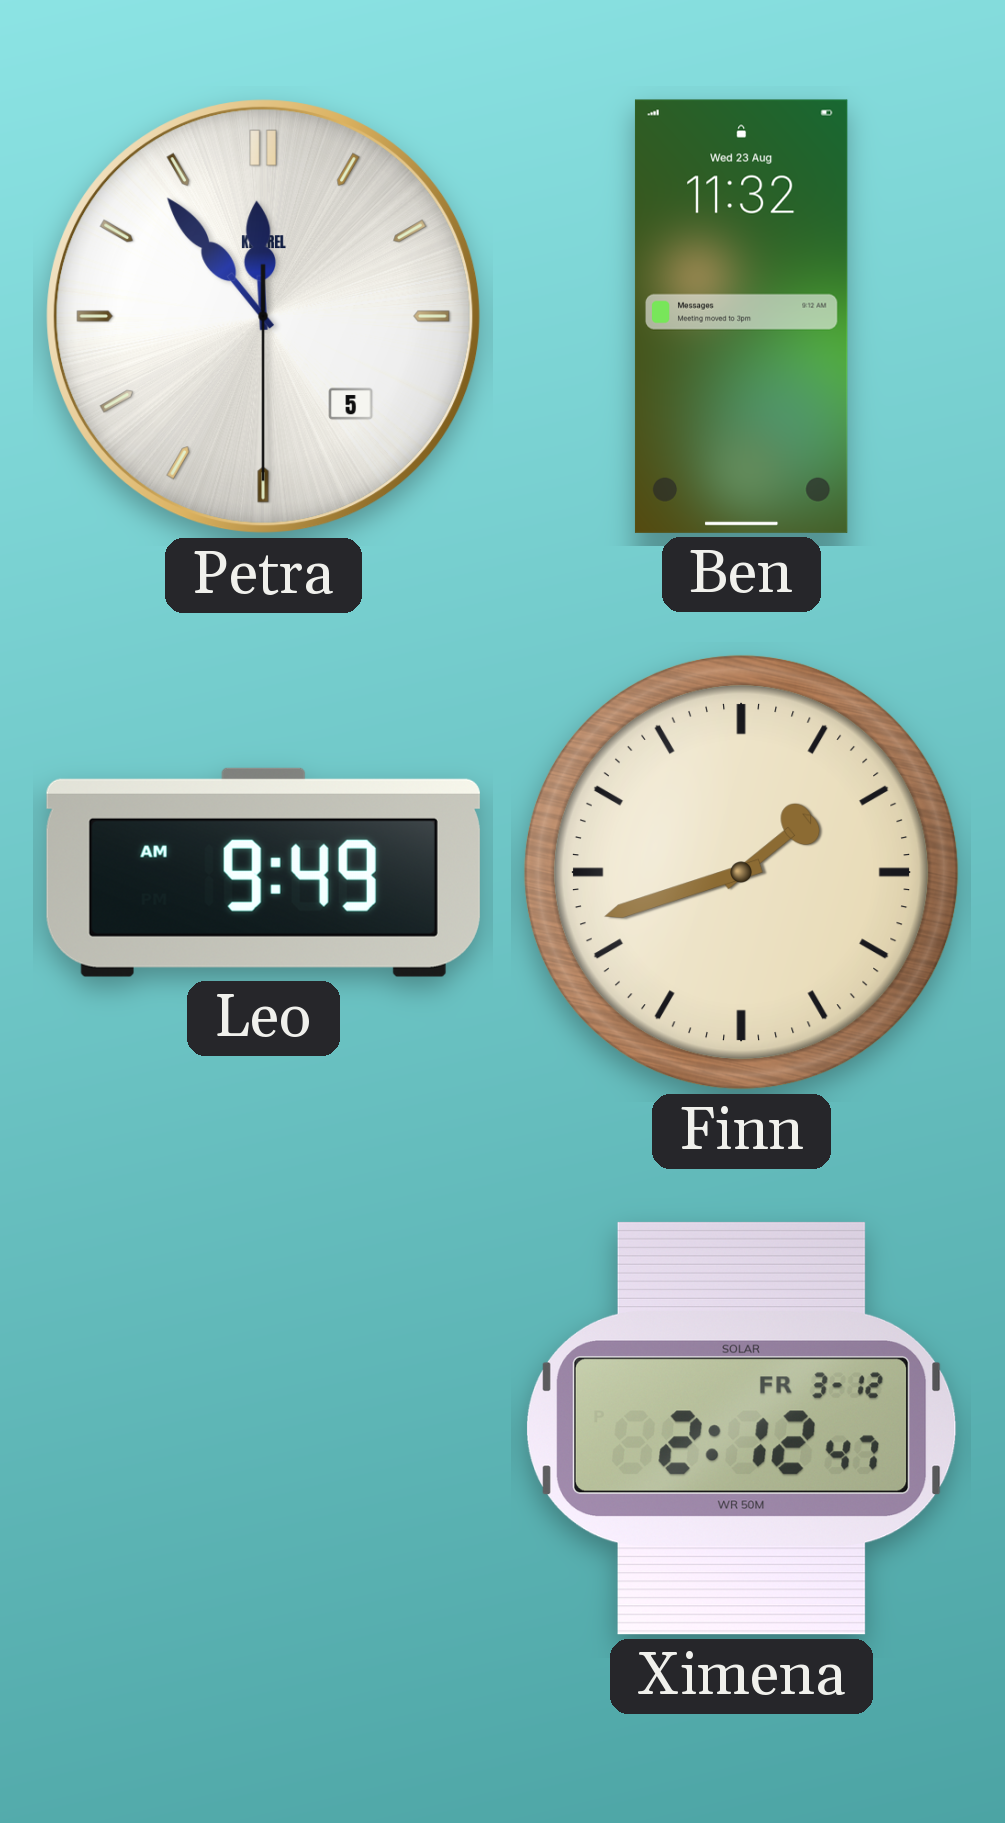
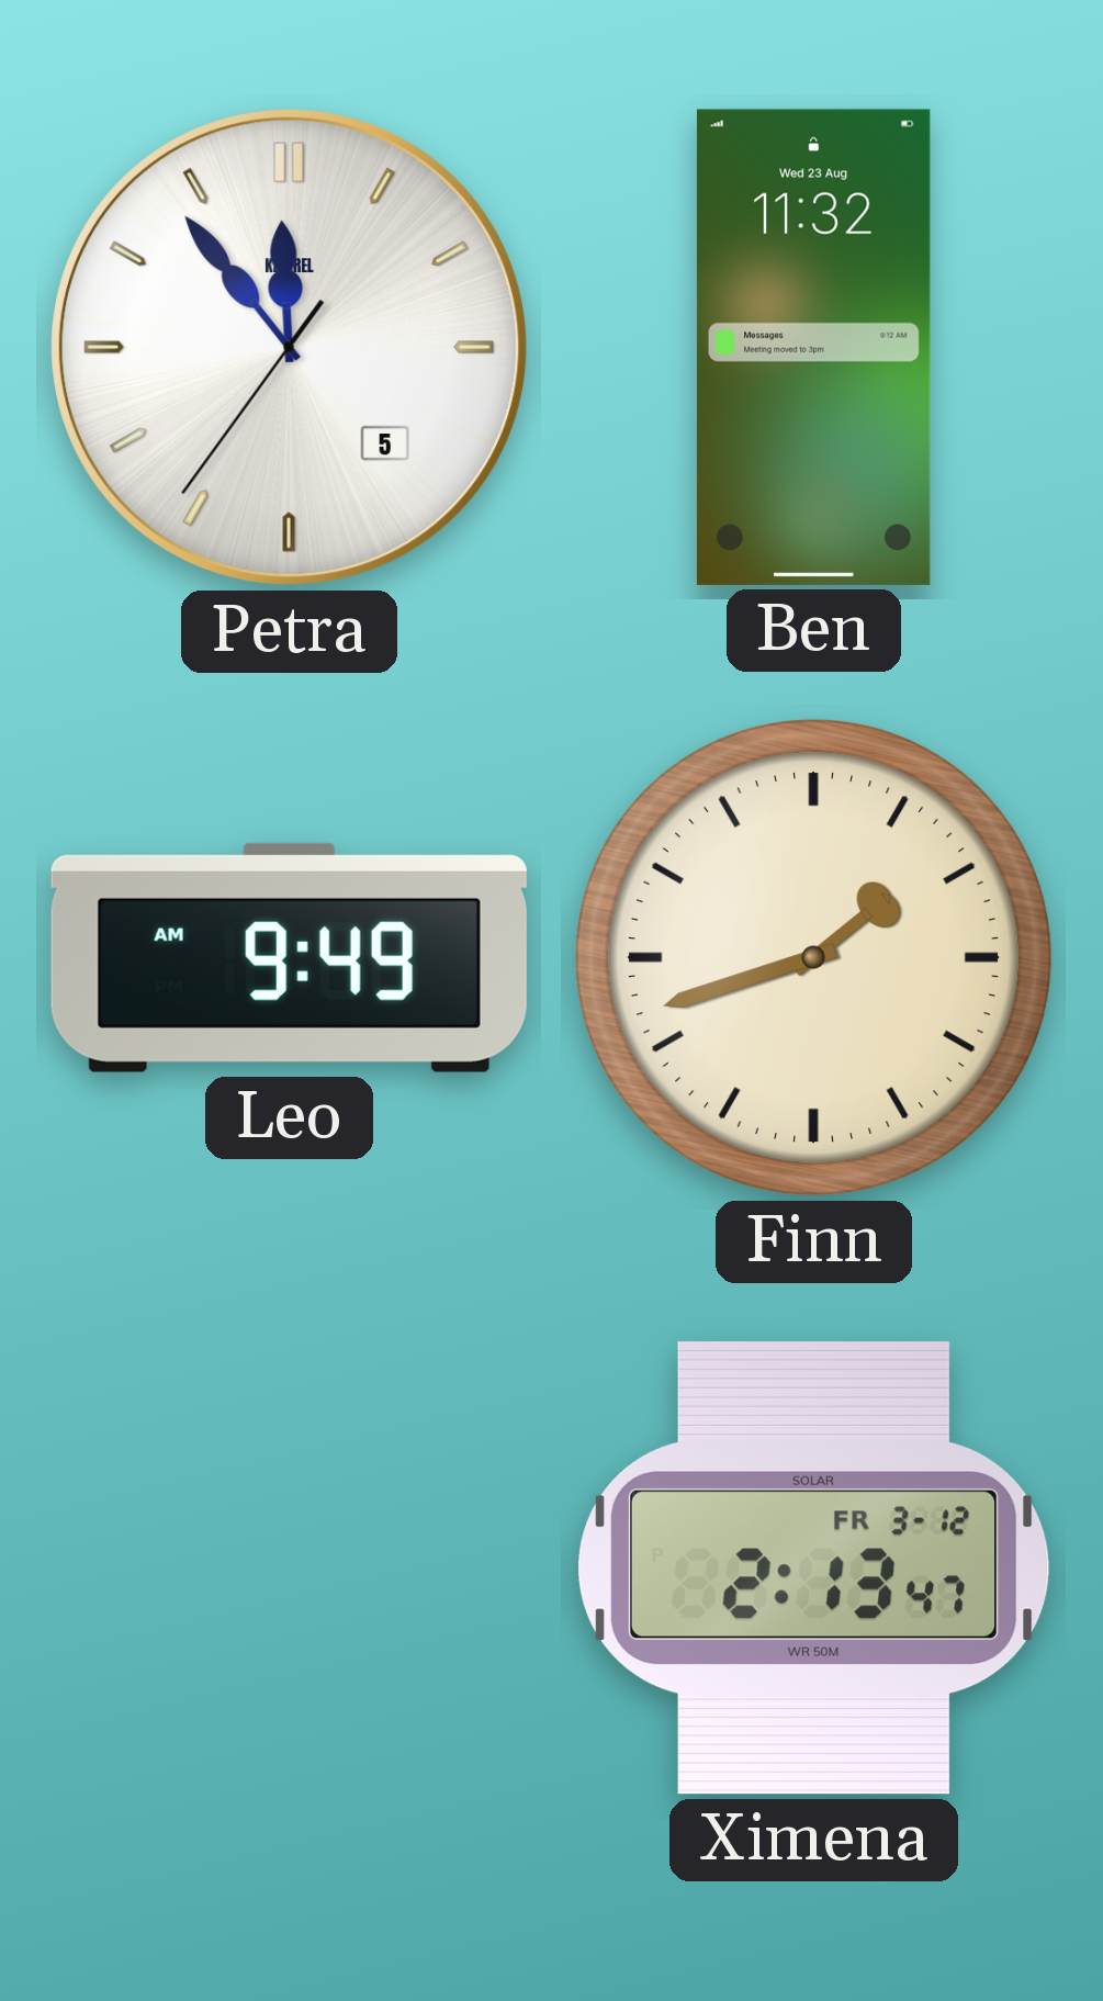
Petra: 11:53:30 -> 11:53:36
Ximena: 2:12 -> 2:13
